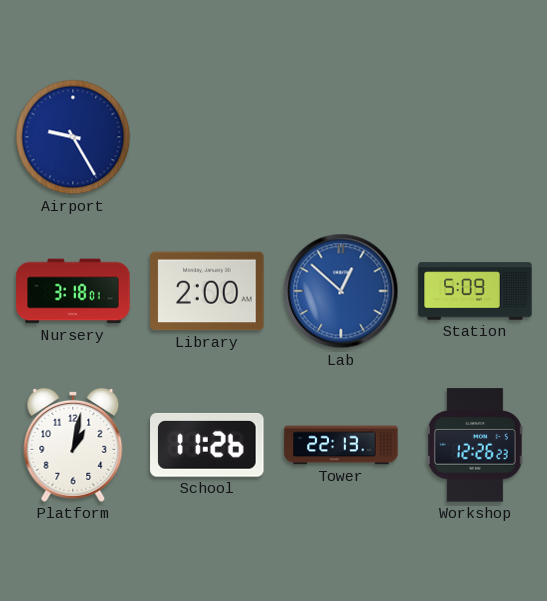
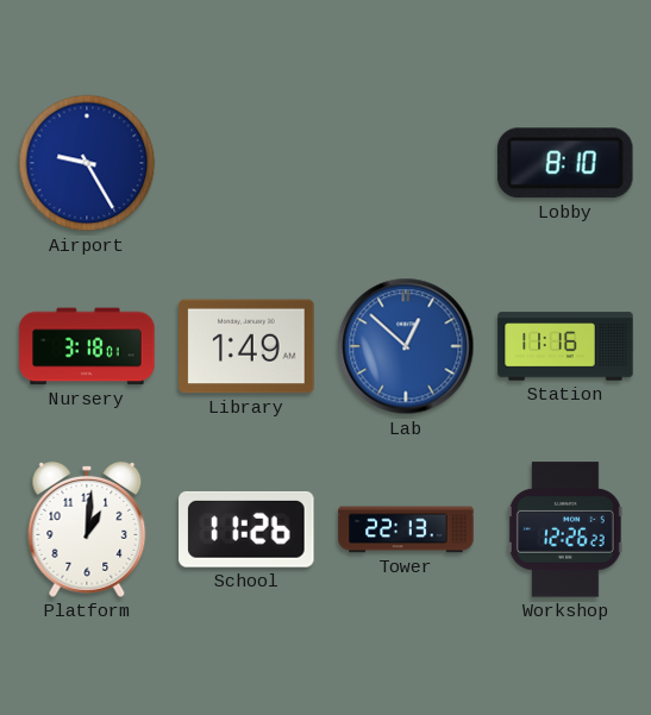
Lobby: none -> 8:10
Library: 2:00 -> 1:49
Station: 5:09 -> 11:16
Platform: 1:02 -> 1:01
